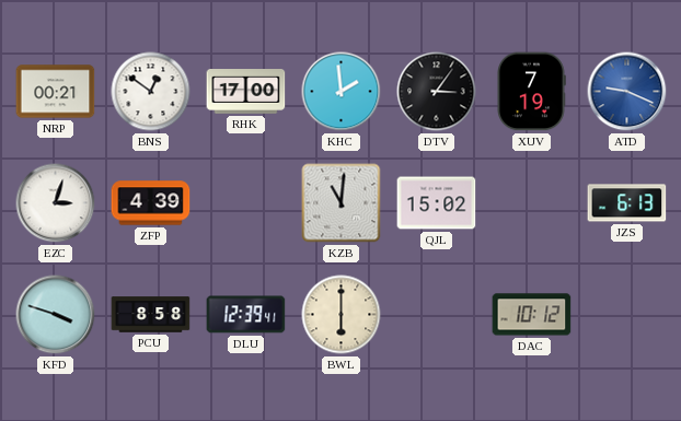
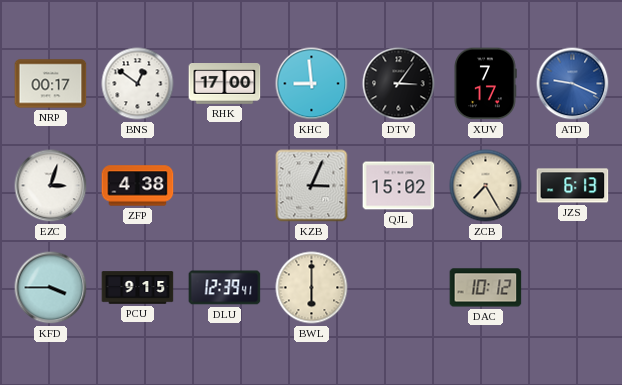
NRP: 00:21 -> 00:17
KHC: 1:59 -> 8:59
XUV: 7:19 -> 7:17
ZFP: 4:39 -> 4:38
KZB: 11:01 -> 3:04
ZCB: none -> 7:25
KFD: 3:48 -> 3:45
PCU: 8:58 -> 9:15
